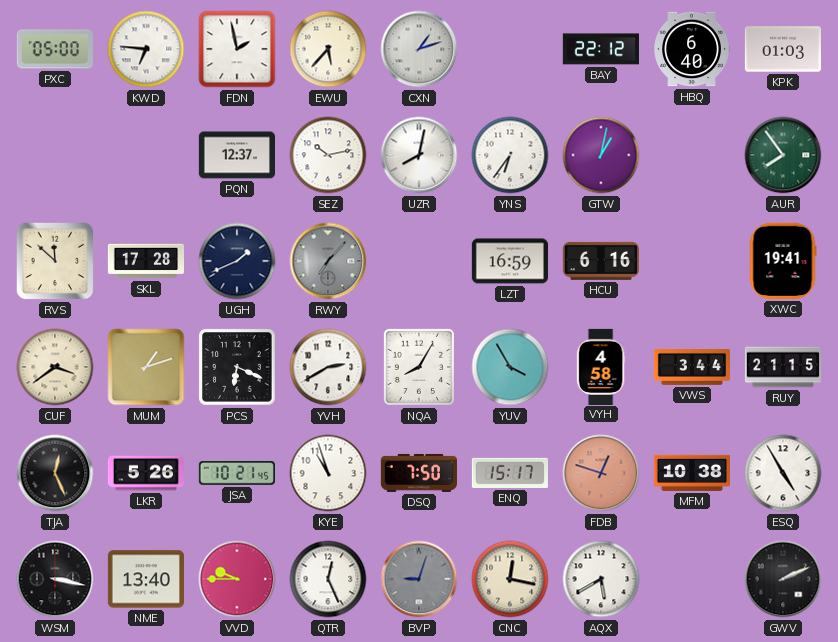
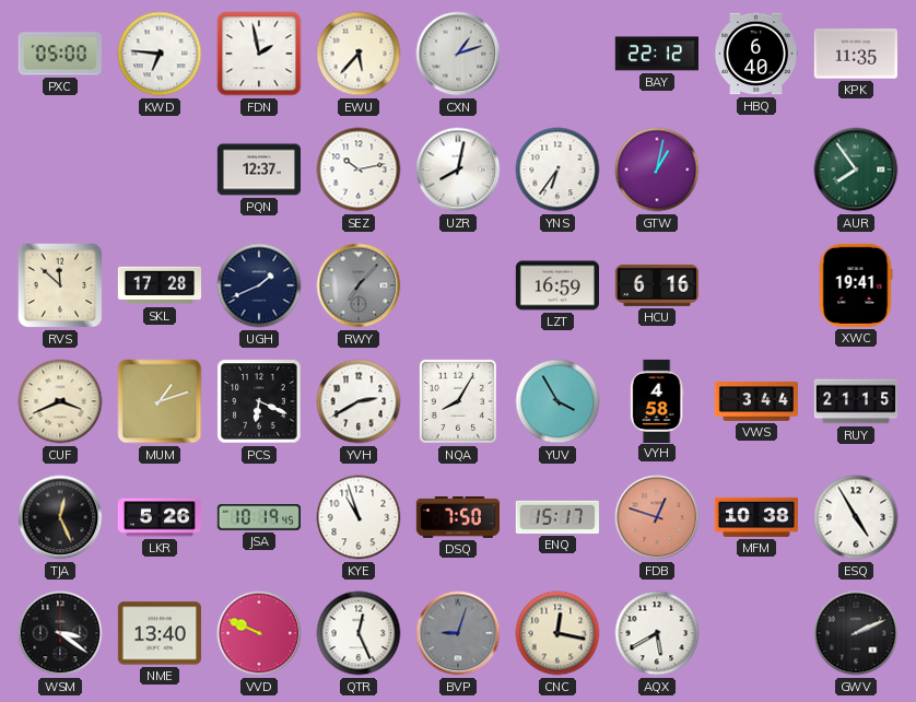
KPK: 01:03 -> 11:35
CUF: 3:39 -> 3:41
JSA: 10:21 -> 10:19
WSM: 3:17 -> 3:21
VVD: 9:45 -> 9:49
